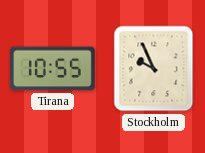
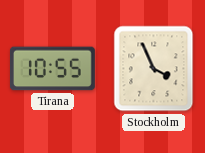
Stockholm: 9:56 -> 3:56
